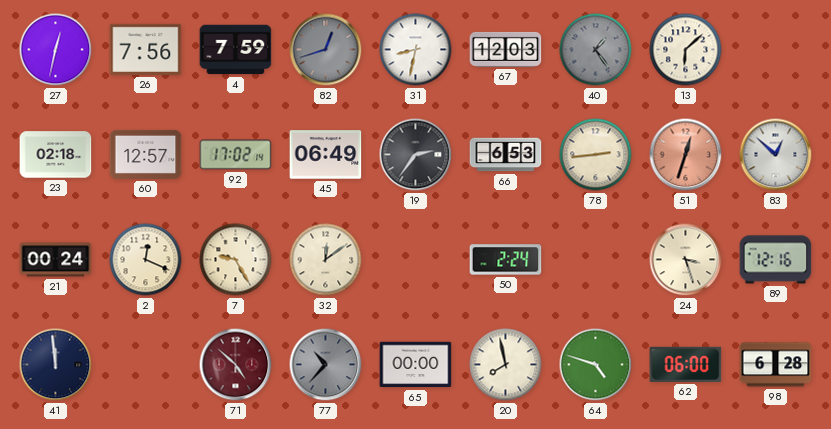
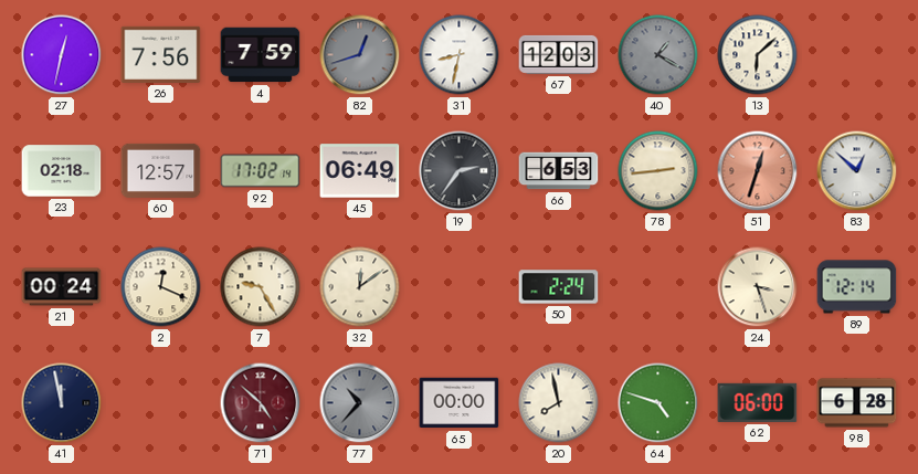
40: 1:24 -> 1:20
89: 12:16 -> 12:14
41: 11:59 -> 11:58
